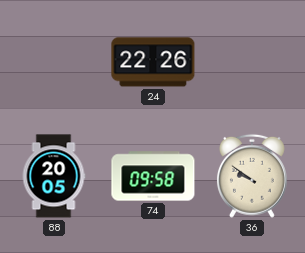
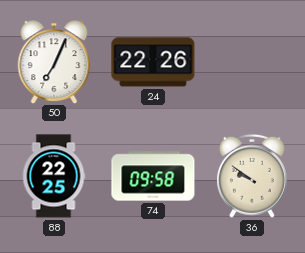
50: none -> 7:04
88: 20:05 -> 22:25
